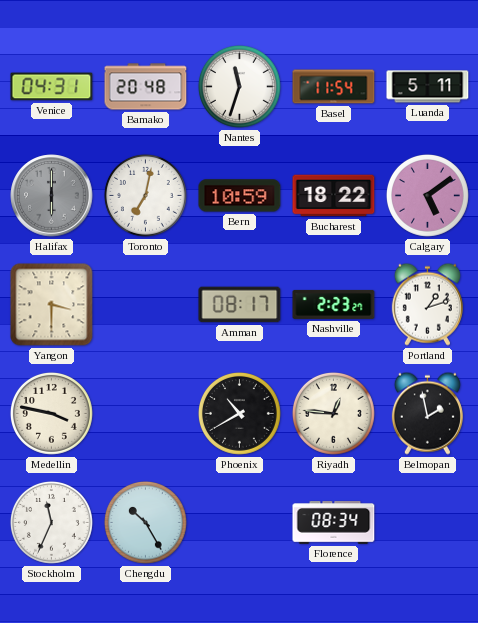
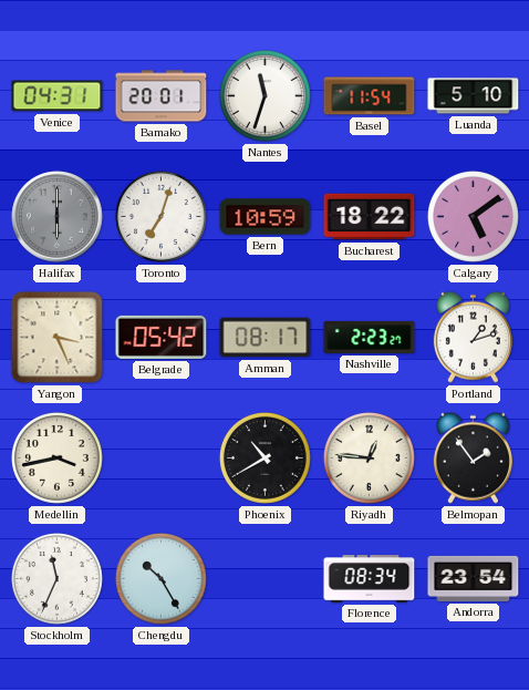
Bamako: 20:48 -> 20:01
Luanda: 5:11 -> 5:10
Toronto: 7:02 -> 7:03
Yangon: 3:30 -> 3:26
Belgrade: none -> 05:42
Medellin: 3:47 -> 3:43
Belmopan: 1:58 -> 1:54
Andorra: none -> 23:54
